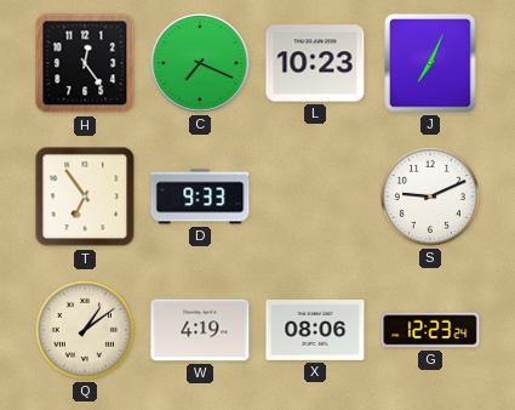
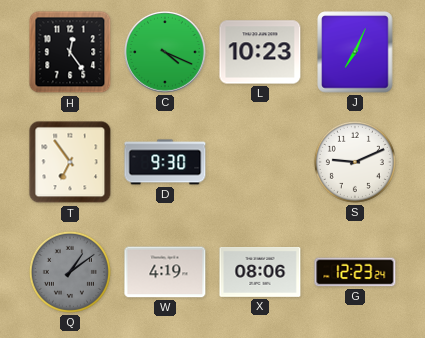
C: 7:19 -> 4:19
D: 9:33 -> 9:30
Q dial: cream -> grey
